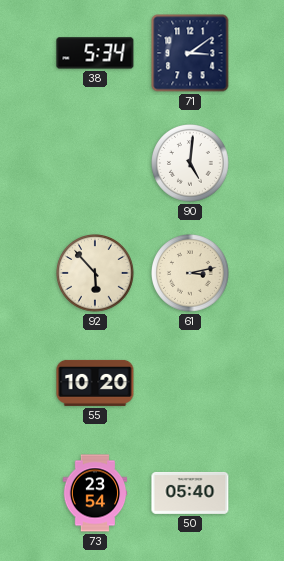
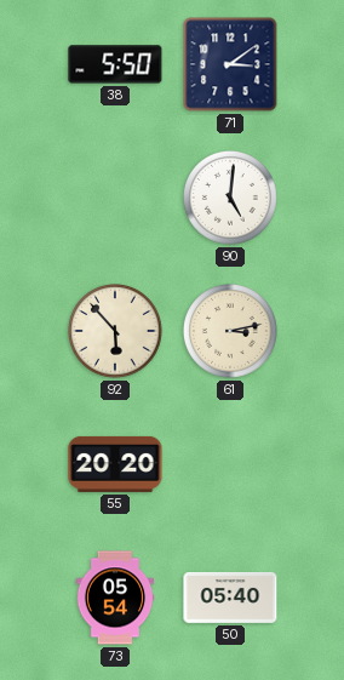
38: 5:34 -> 5:50
55: 10:20 -> 20:20
73: 23:54 -> 05:54
